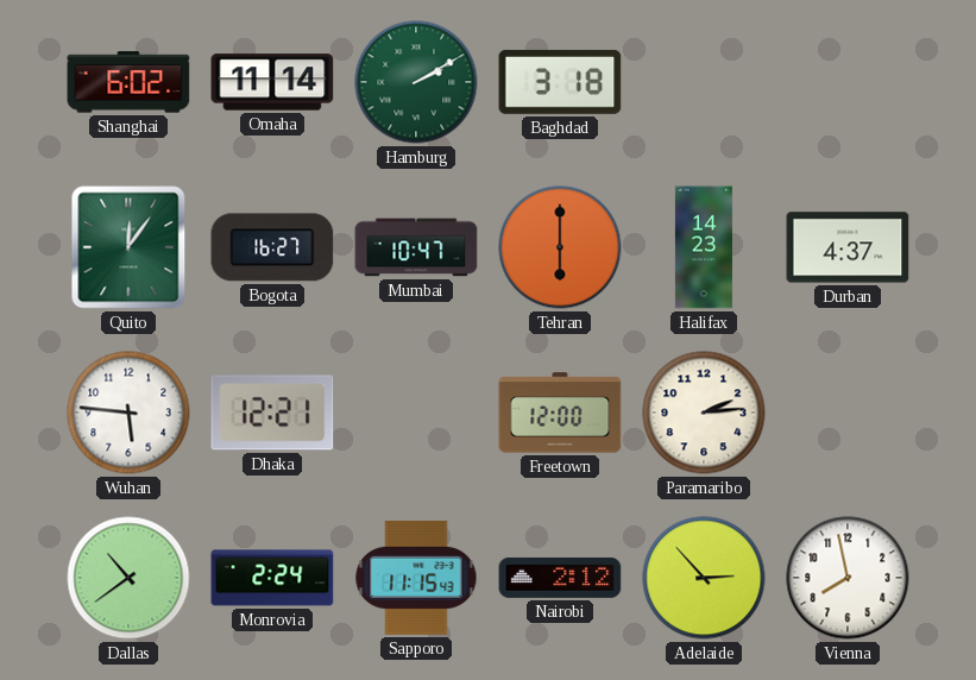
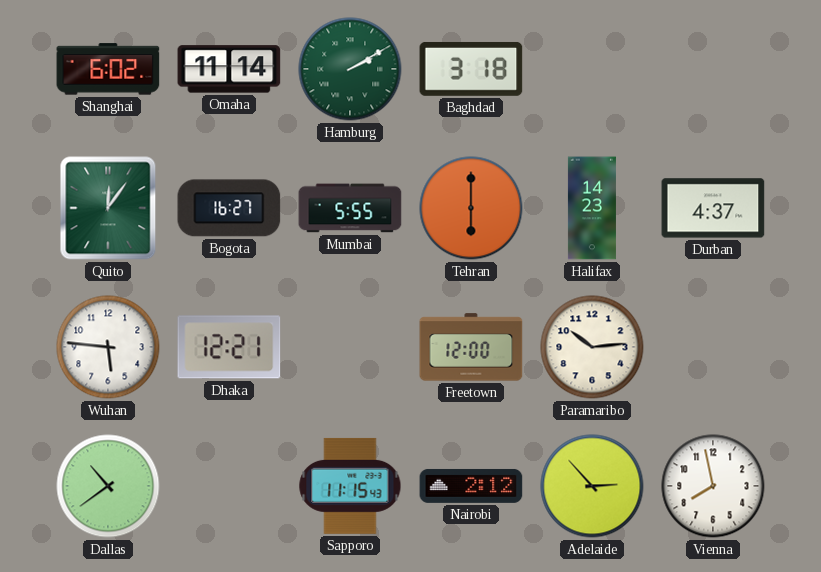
Mumbai: 10:47 -> 5:55
Paramaribo: 2:14 -> 10:14
Monrovia: 2:24 -> none
